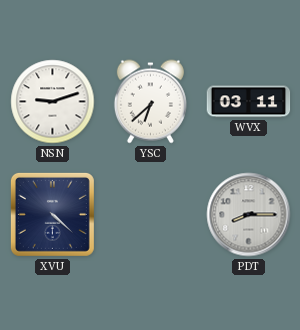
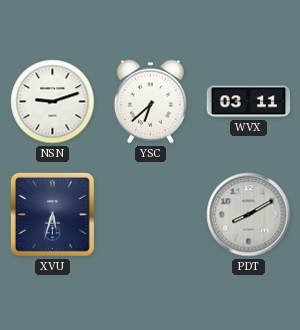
XVU: 4:22 -> 5:33
PDT: 8:15 -> 8:10
